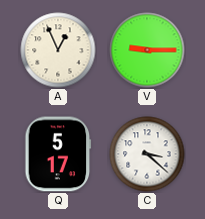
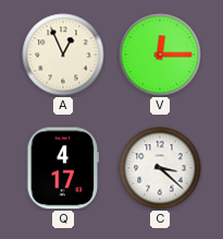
V: 9:15 -> 12:15
Q: 5:17 -> 4:17
